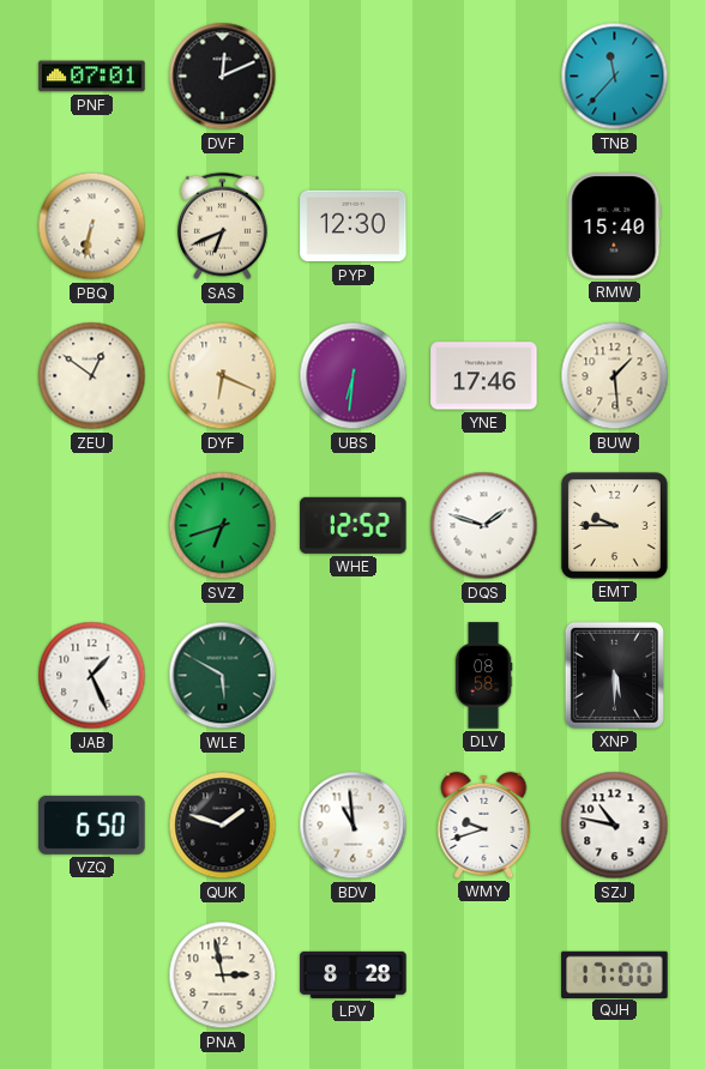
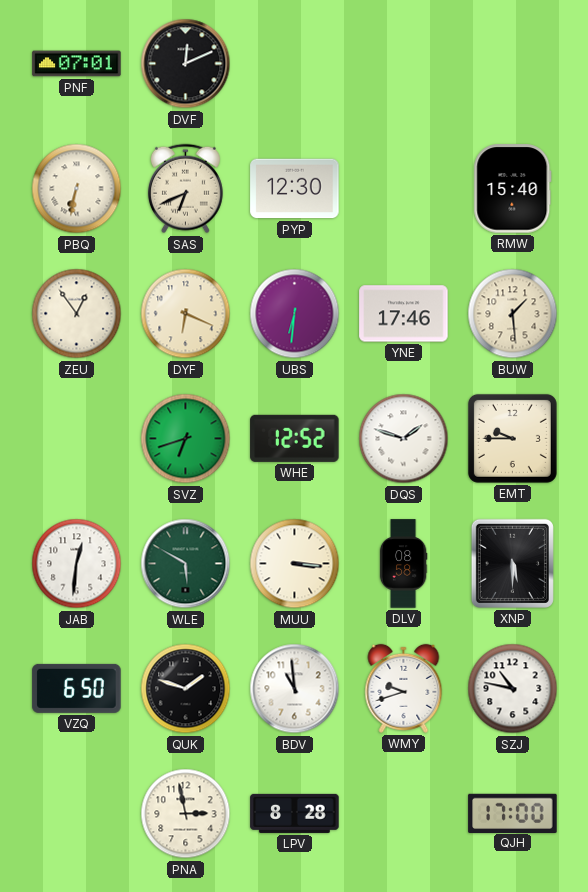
TNB: 11:37 -> none
ZEU: 12:51 -> 12:54
JAB: 1:26 -> 12:31
MUU: none -> 3:16
